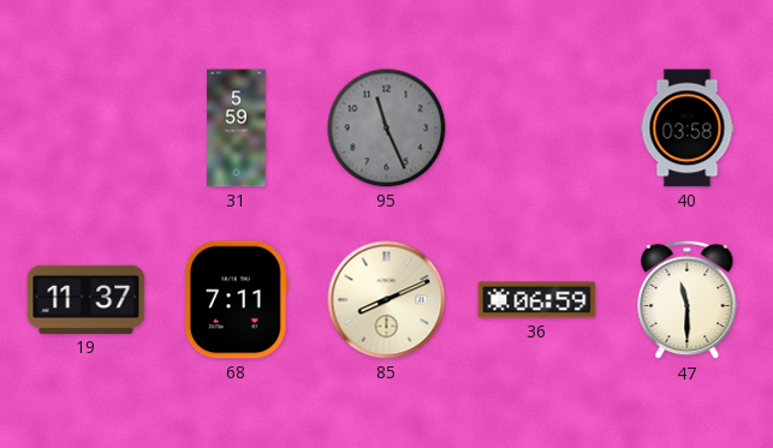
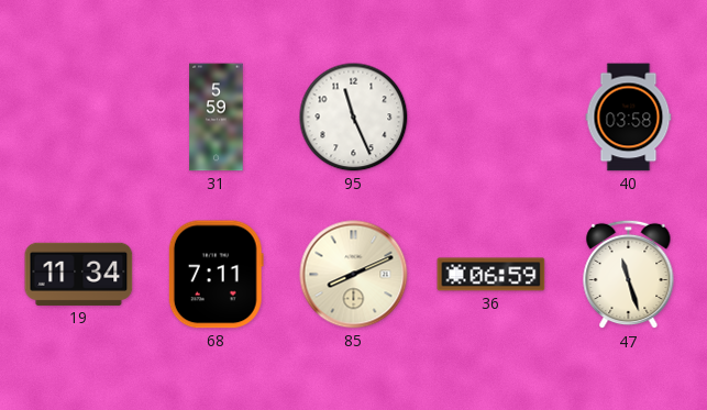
95 dial: grey -> white
19: 11:37 -> 11:34
47: 11:30 -> 11:27
